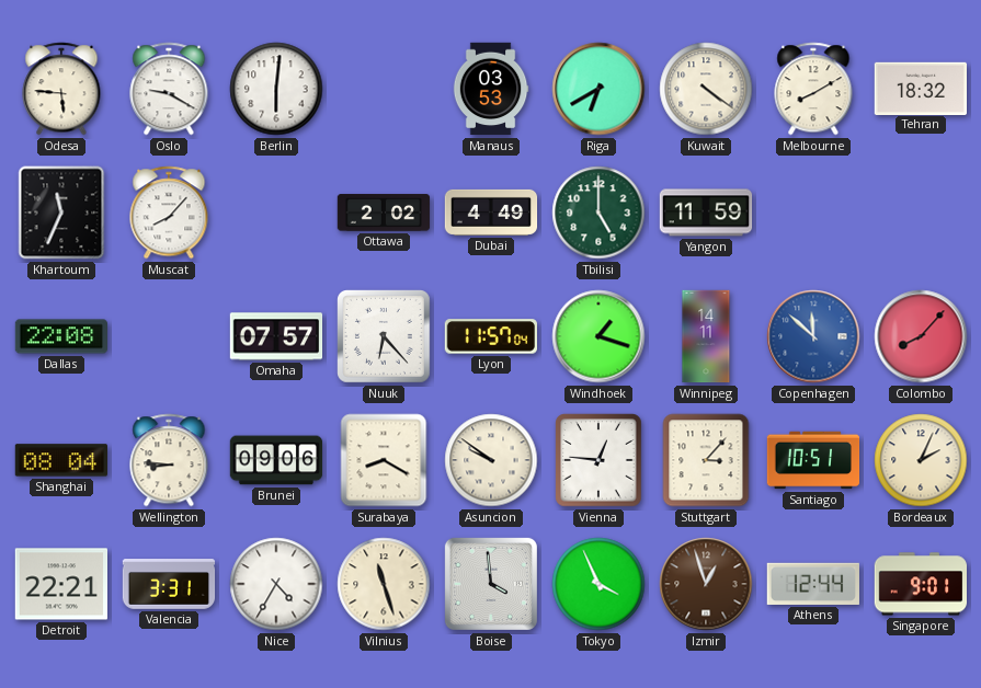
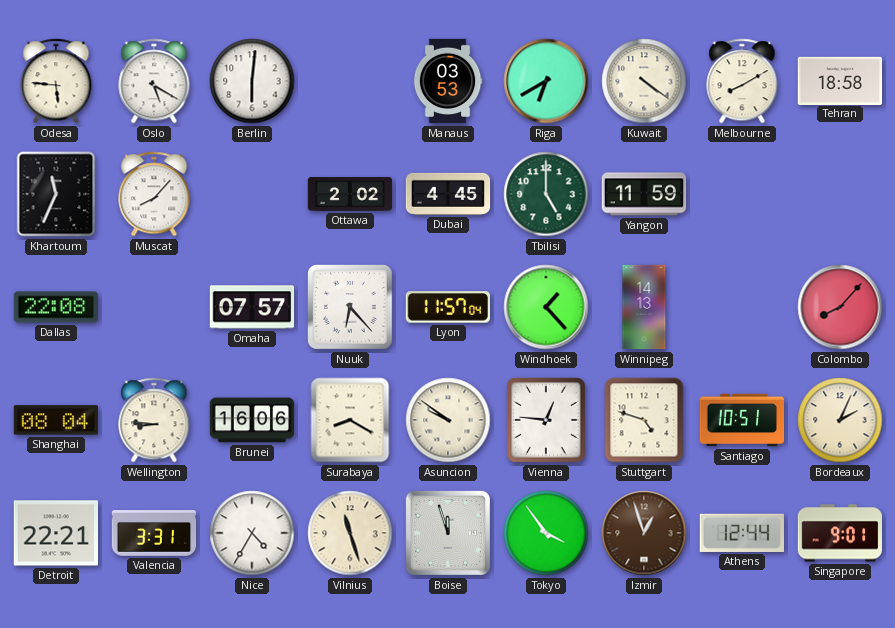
Oslo: 9:20 -> 5:20
Tehran: 18:32 -> 18:58
Dubai: 4:49 -> 4:45
Windhoek: 1:18 -> 1:23
Winnipeg: 14:11 -> 14:13
Copenhagen: 11:52 -> none
Brunei: 09:06 -> 16:06
Stuttgart: 3:07 -> 4:48
Boise: 3:59 -> 11:57
Tokyo: 3:56 -> 3:54
